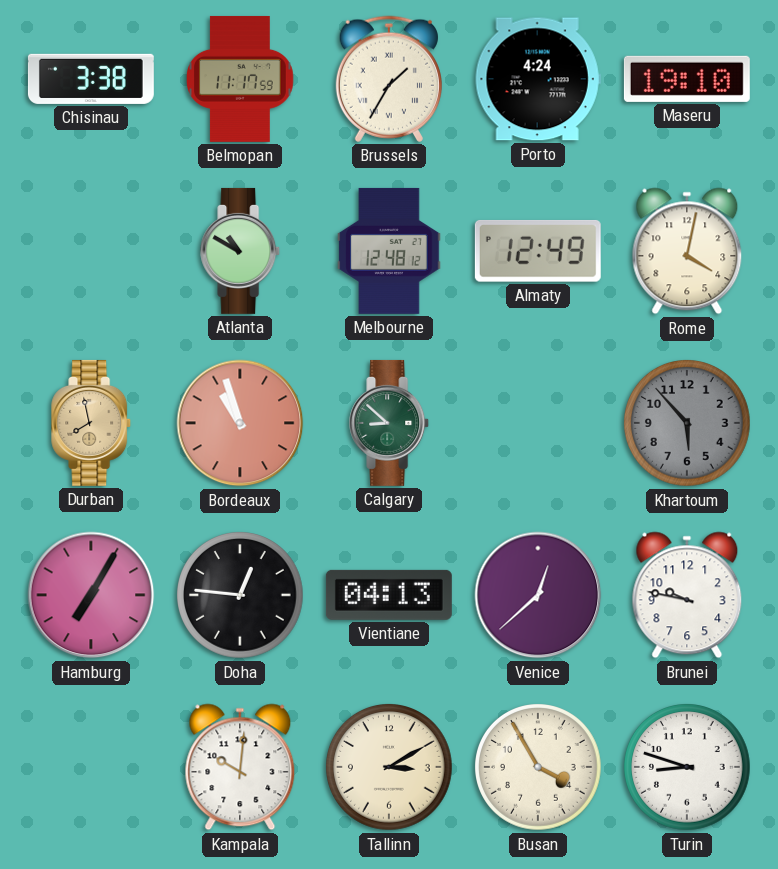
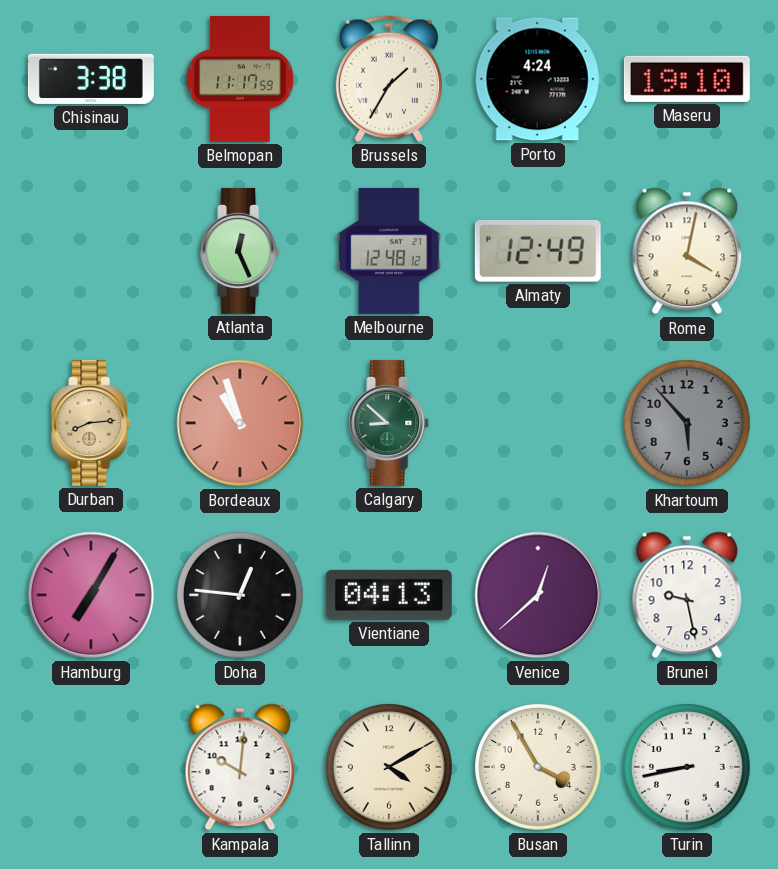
Atlanta: 10:50 -> 12:26
Durban: 7:58 -> 8:14
Brunei: 9:47 -> 9:28
Tallinn: 3:10 -> 4:10
Turin: 8:48 -> 8:43
